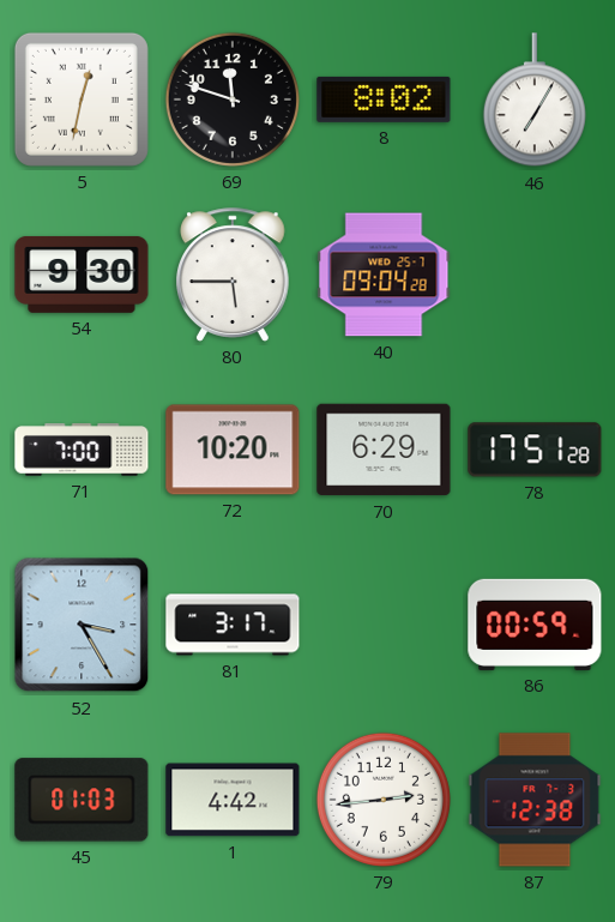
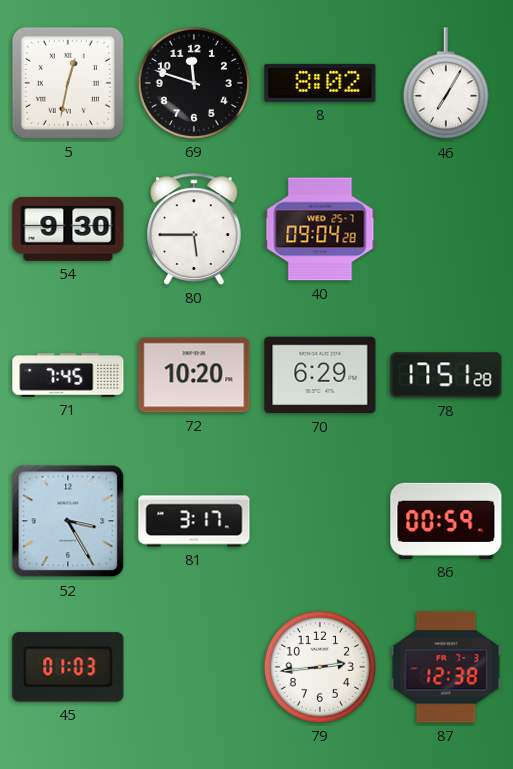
71: 7:00 -> 7:45
1: 4:42 -> none
